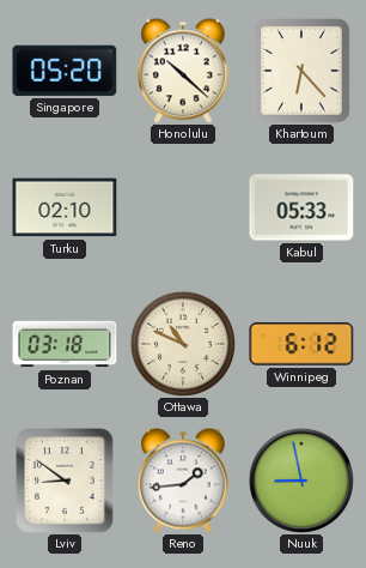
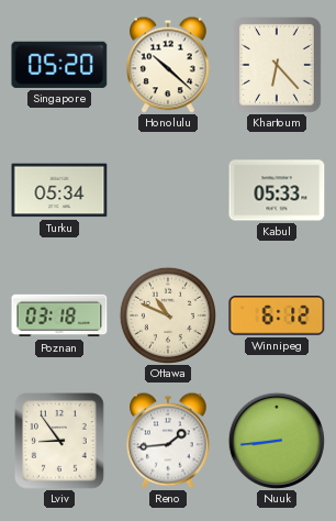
Turku: 02:10 -> 05:34
Lviv: 8:51 -> 8:54
Nuuk: 8:58 -> 8:44
